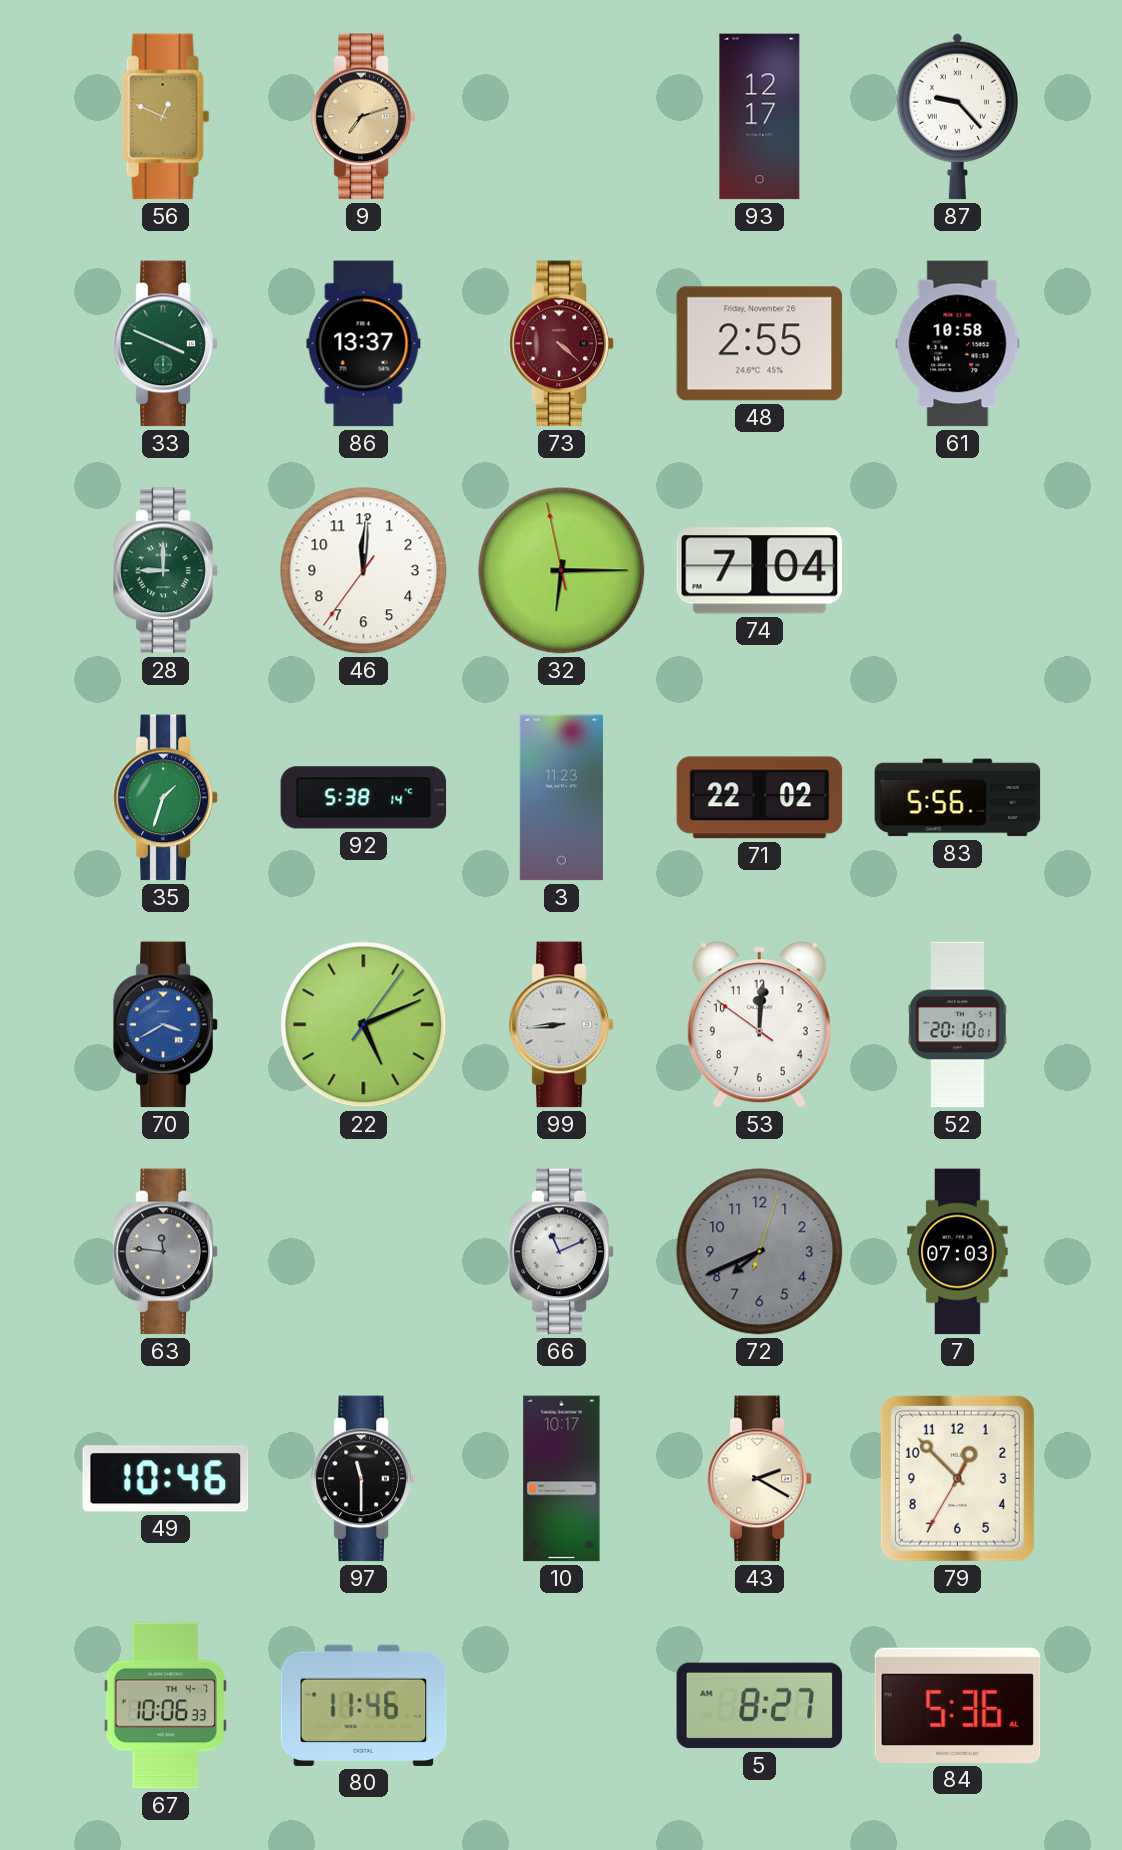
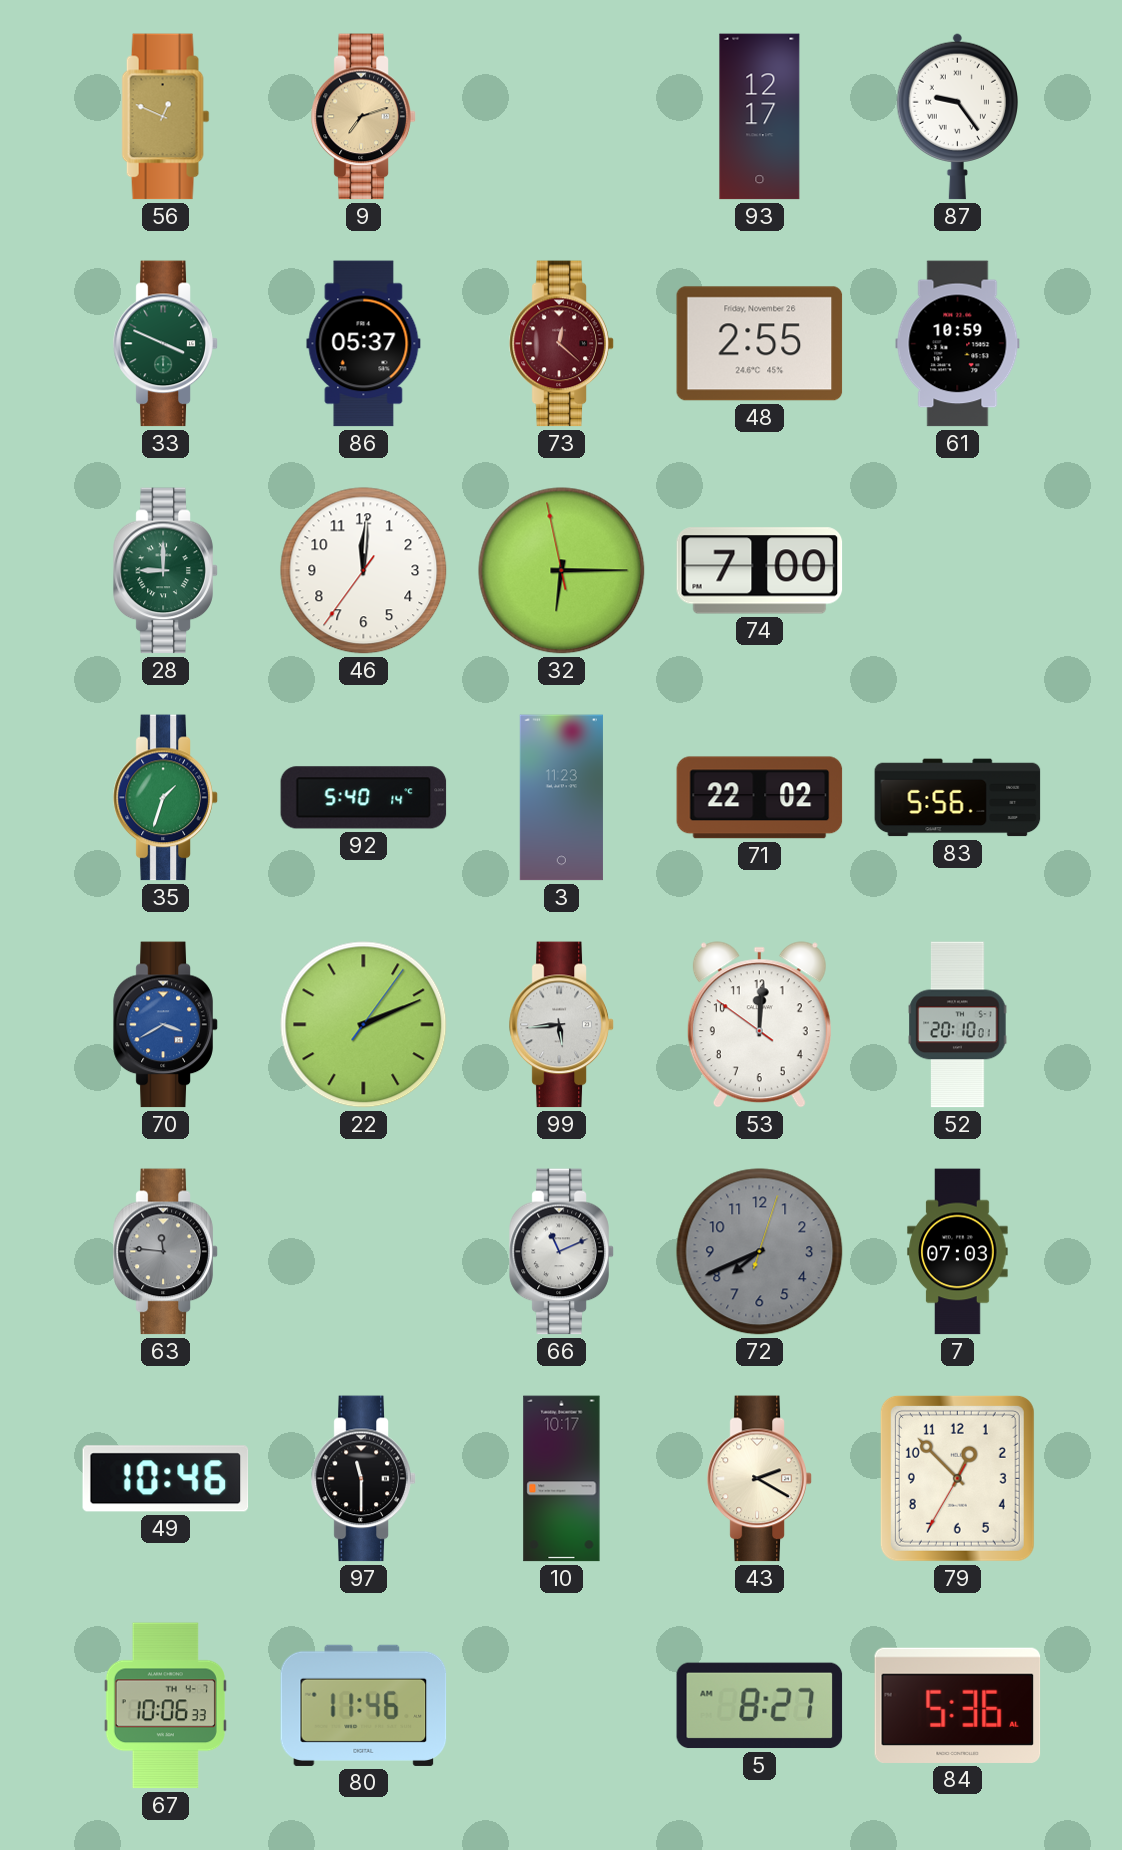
87: 9:23 -> 9:24
86: 13:37 -> 05:37
73: 4:22 -> 12:22
61: 10:58 -> 10:59
74: 7:04 -> 7:00
92: 5:38 -> 5:40
22: 5:11 -> 2:11
99: 8:44 -> 5:44
